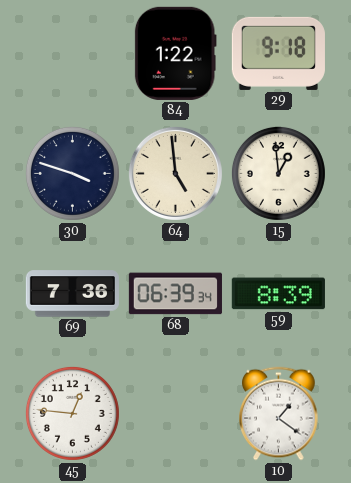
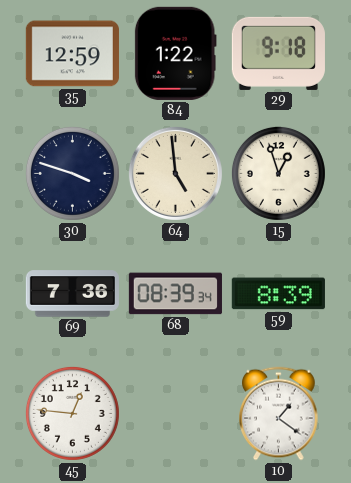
35: none -> 12:59
15: 12:59 -> 12:57
68: 06:39 -> 08:39
